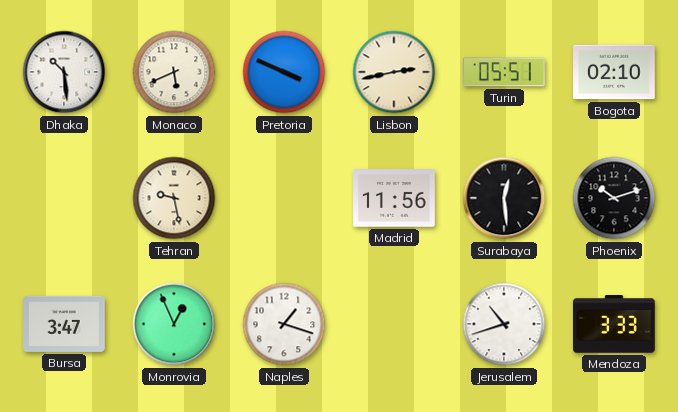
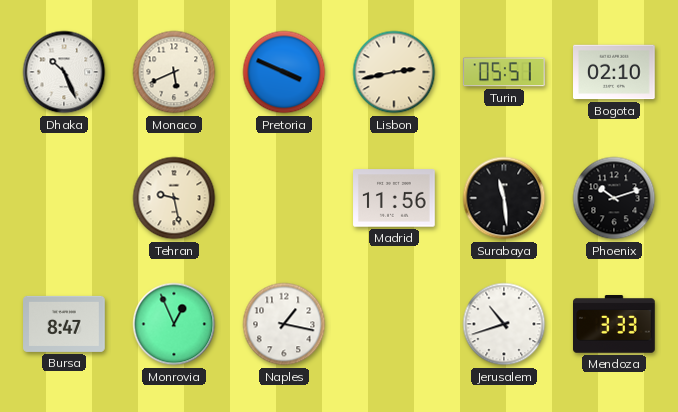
Dhaka: 10:29 -> 10:26
Surabaya: 12:29 -> 11:29
Bursa: 3:47 -> 8:47
Naples: 1:18 -> 1:17
